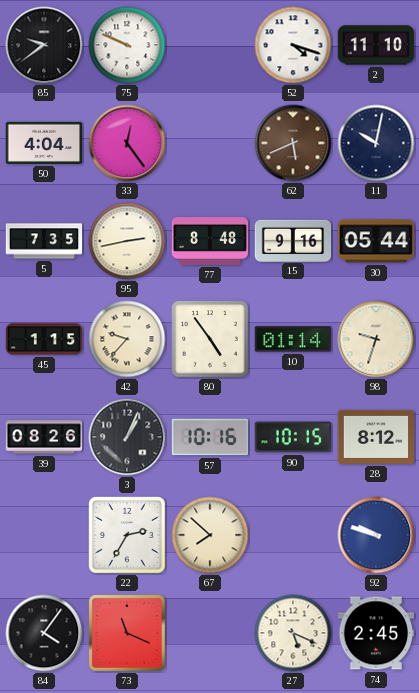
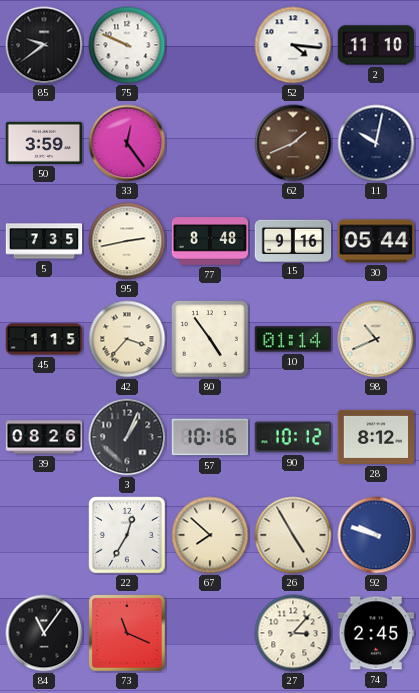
52: 4:18 -> 4:16
50: 4:04 -> 3:59
62: 5:41 -> 1:41
42: 9:37 -> 3:37
98: 9:33 -> 10:41
90: 10:15 -> 10:12
22: 2:35 -> 12:35
26: none -> 4:55
84: 4:06 -> 11:06
27: 5:19 -> 3:07
